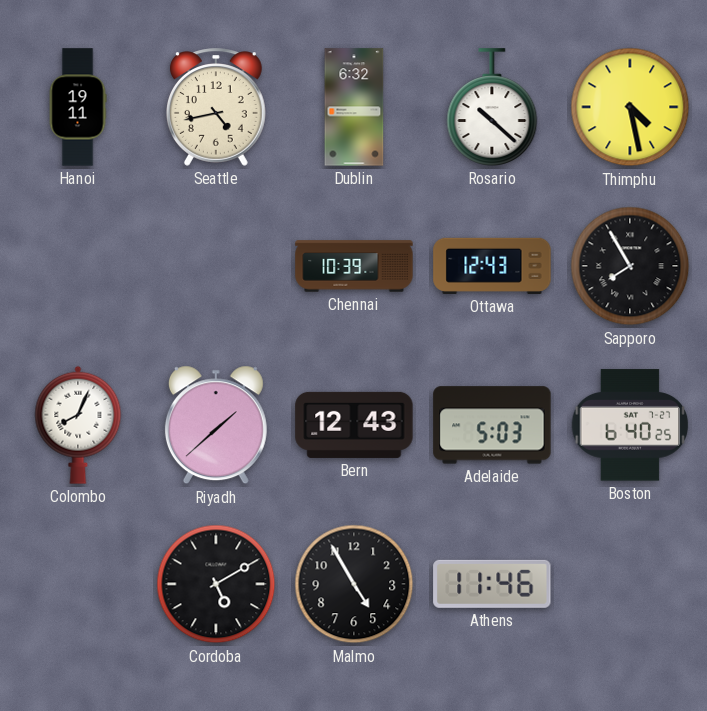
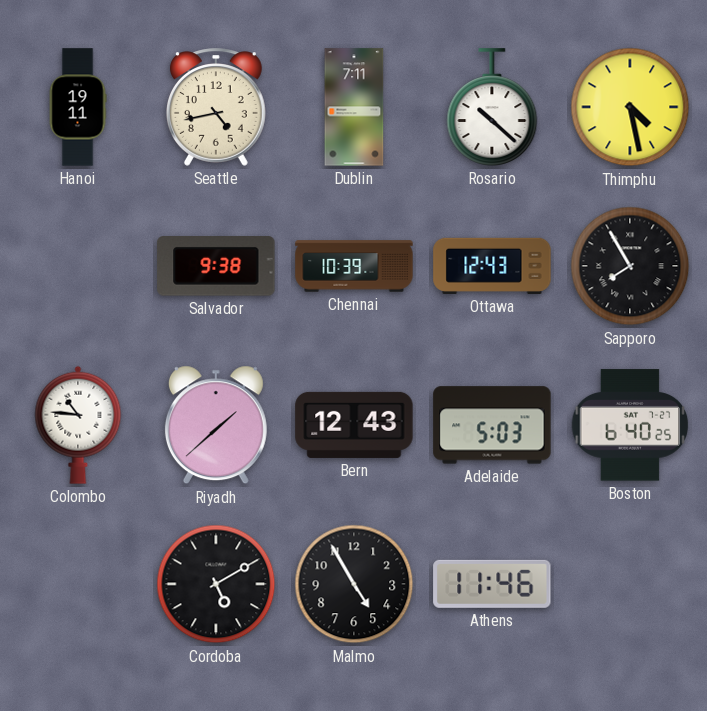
Dublin: 6:32 -> 7:11
Salvador: none -> 9:38
Colombo: 8:04 -> 10:46
